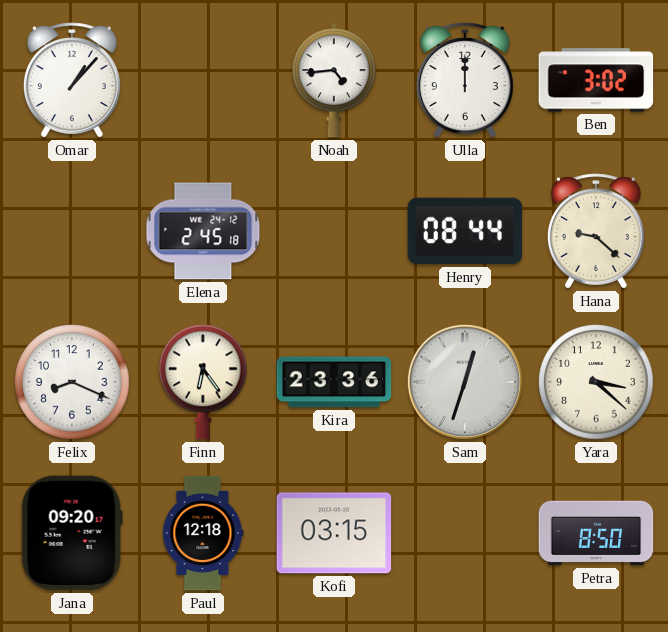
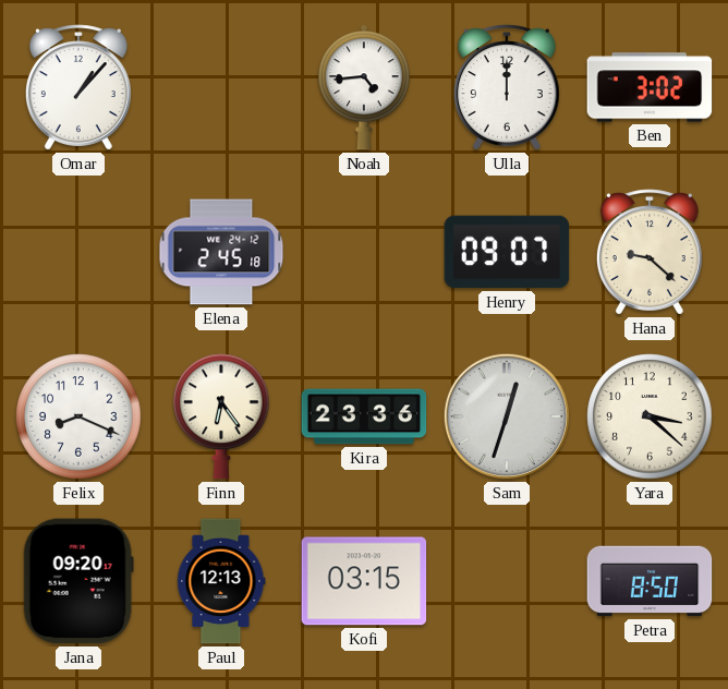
Henry: 08:44 -> 09:07
Paul: 12:18 -> 12:13
